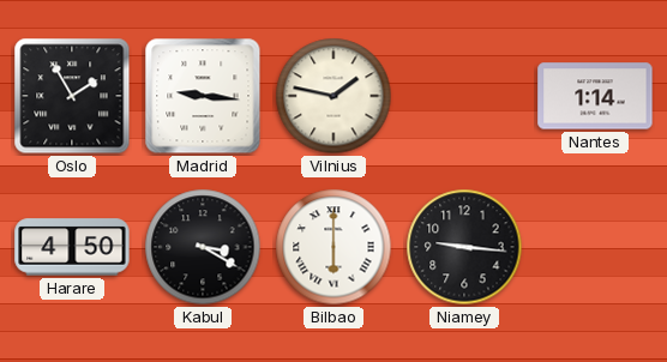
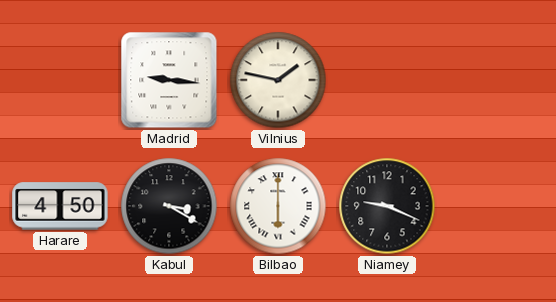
Oslo: 1:55 -> none
Nantes: 1:14 -> none
Niamey: 9:16 -> 9:19
